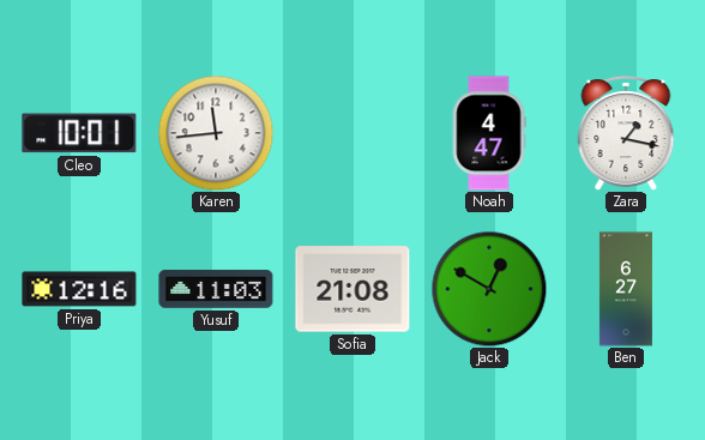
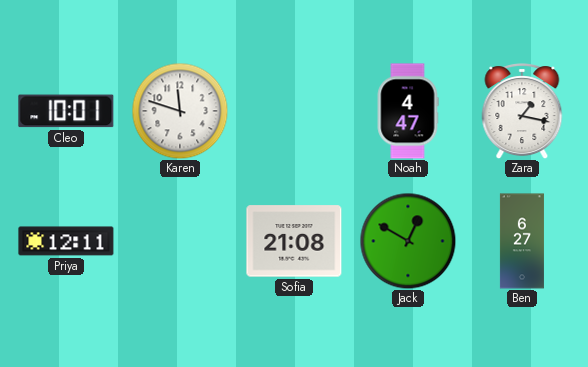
Karen: 11:44 -> 11:48
Priya: 12:16 -> 12:11
Yusuf: 11:03 -> none
